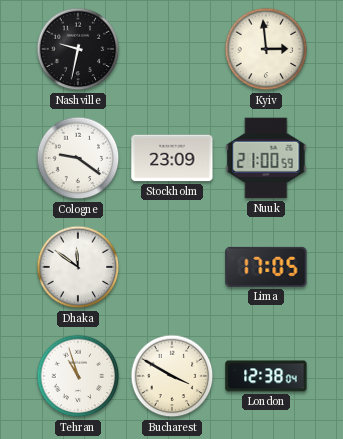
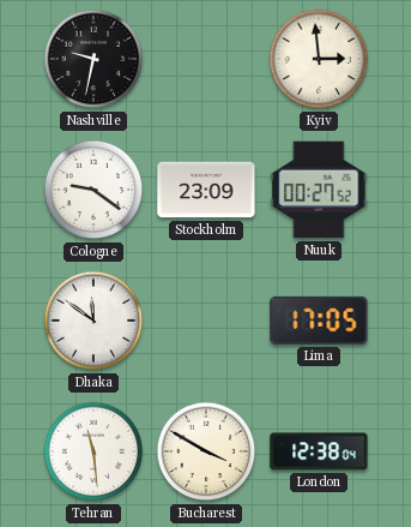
Nuuk: 21:00 -> 00:27
Tehran: 10:57 -> 11:29
